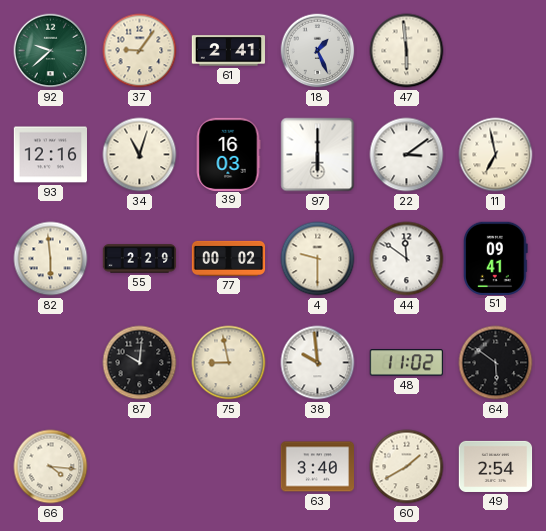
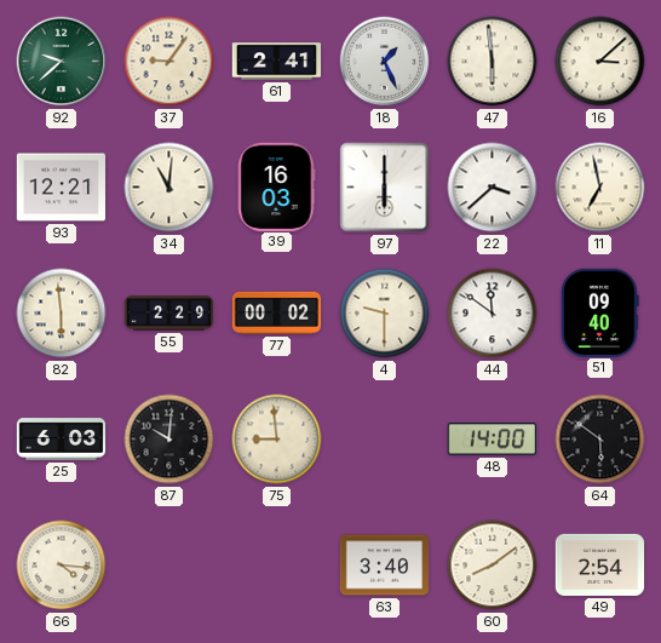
16: none -> 3:08
93: 12:16 -> 12:21
34: 11:03 -> 11:01
22: 3:09 -> 3:38
51: 09:41 -> 09:40
25: none -> 6:03
75: 8:58 -> 8:59
38: 9:59 -> none
48: 11:02 -> 14:00
60: 1:40 -> 8:09
